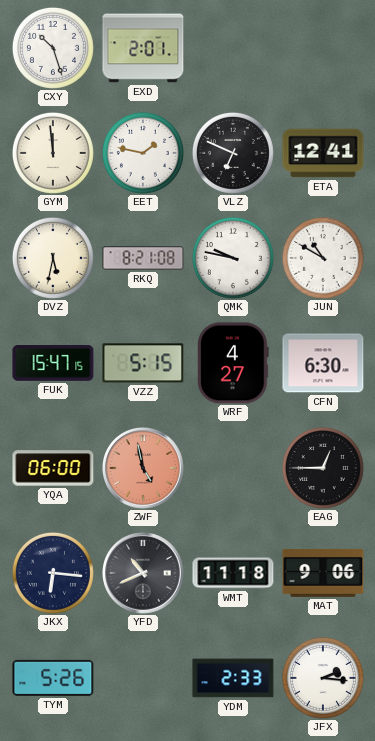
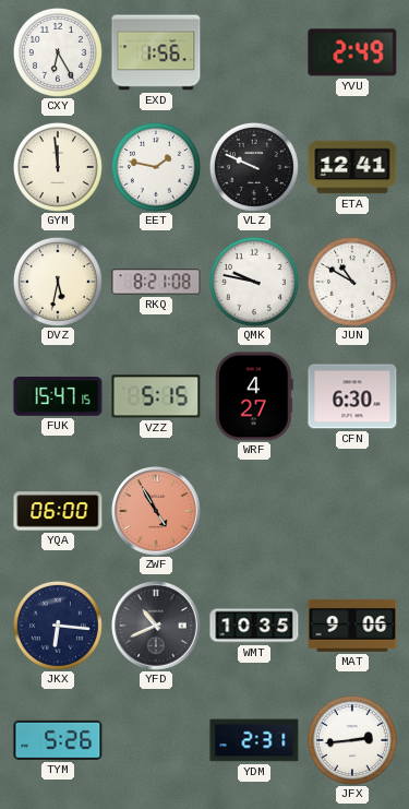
CXY: 10:27 -> 6:25
EXD: 2:01 -> 1:56
YVU: none -> 2:49
VLZ: 6:49 -> 9:49
ZWF: 4:58 -> 4:55
EAG: 12:45 -> none
WMT: 11:18 -> 10:35
YDM: 2:33 -> 2:31
JFX: 2:16 -> 2:44
